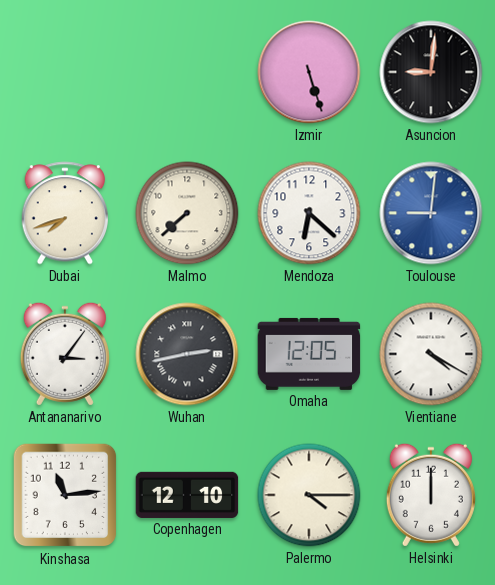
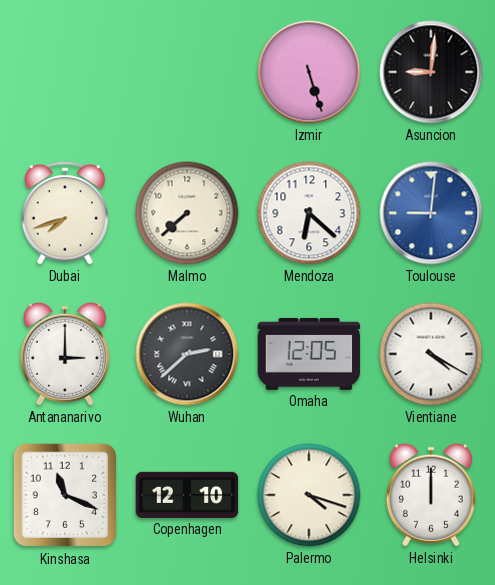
Antananarivo: 3:06 -> 3:00
Wuhan: 2:43 -> 2:38
Kinshasa: 11:14 -> 11:19
Palermo: 4:15 -> 4:18
